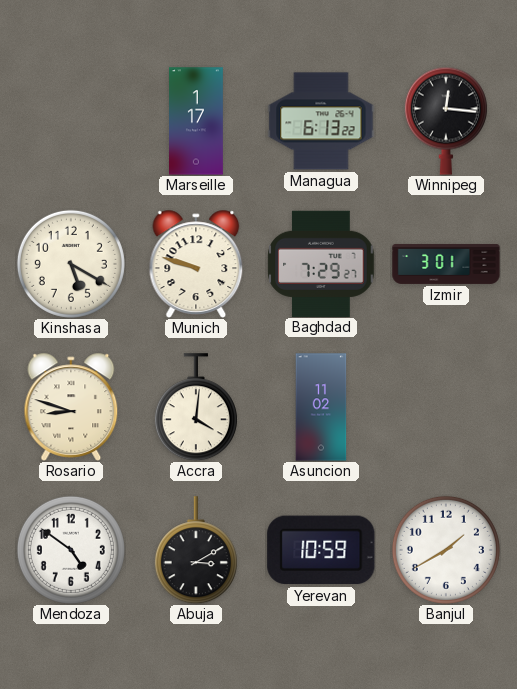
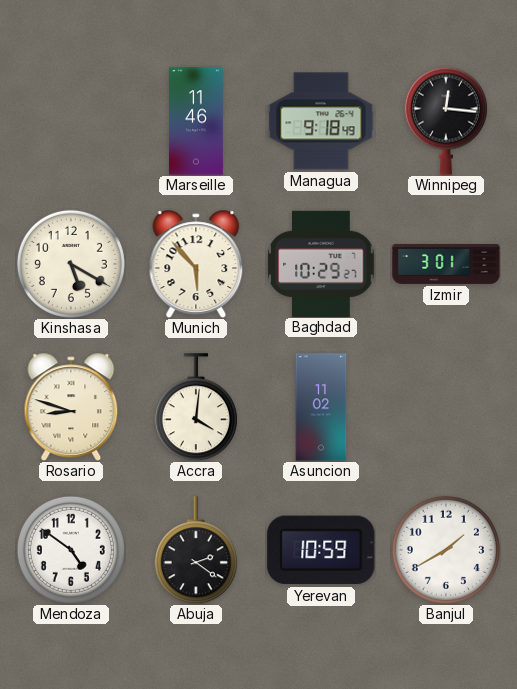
Marseille: 1:17 -> 11:46
Managua: 6:13 -> 9:18
Munich: 9:48 -> 5:53
Baghdad: 7:29 -> 10:29
Abuja: 3:10 -> 2:21
